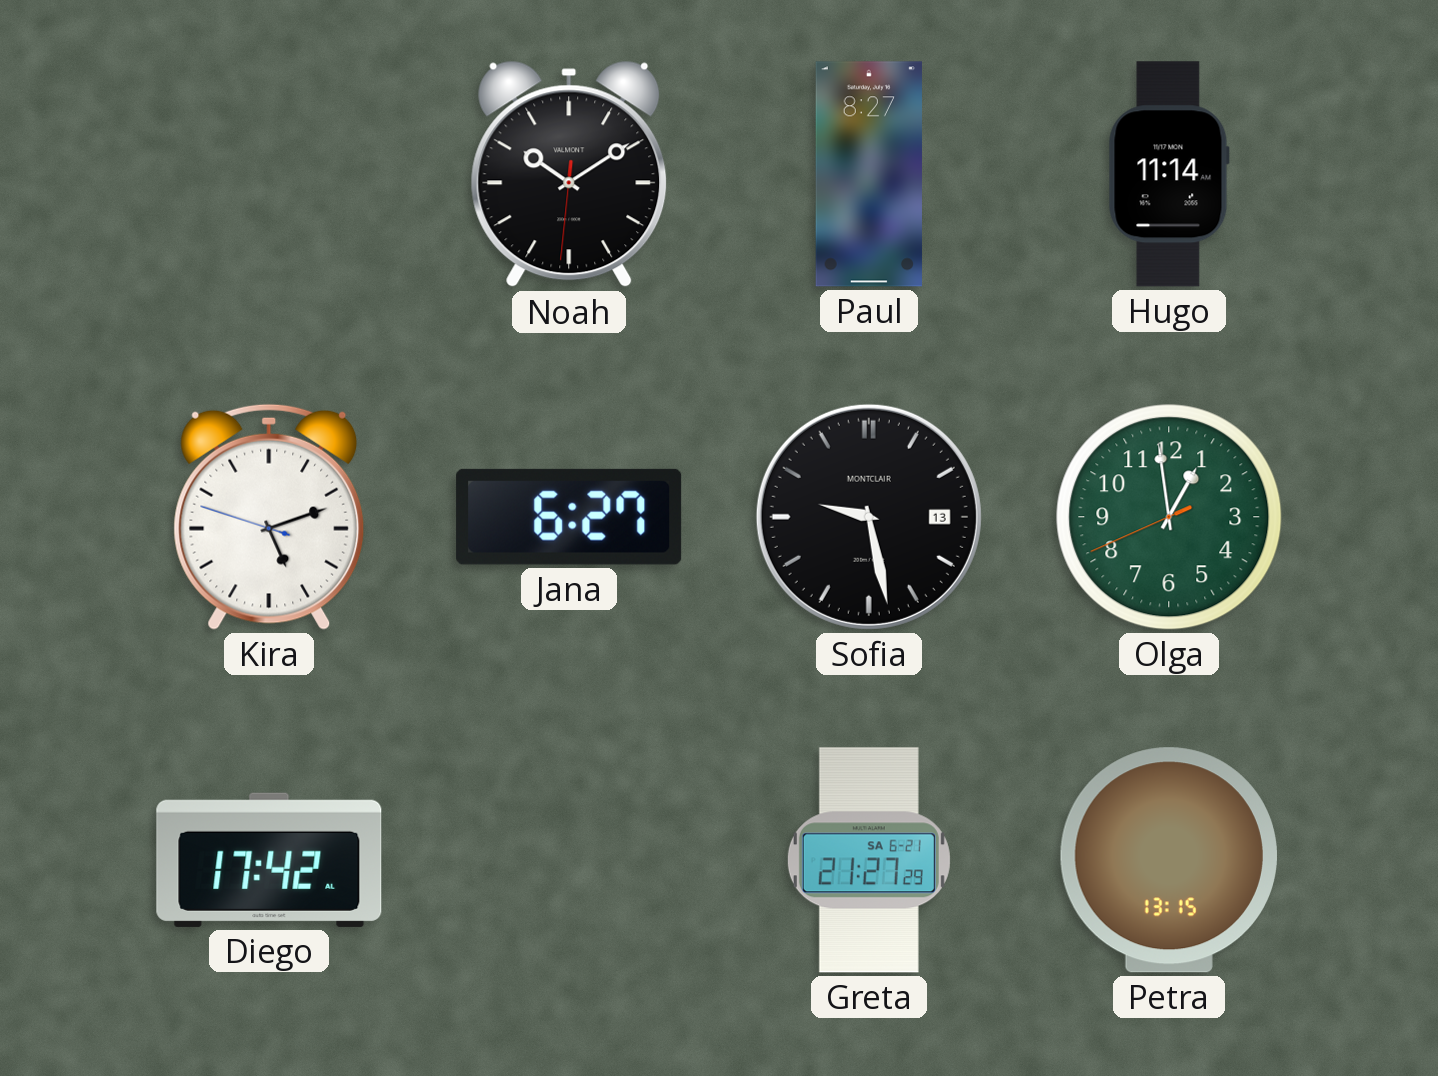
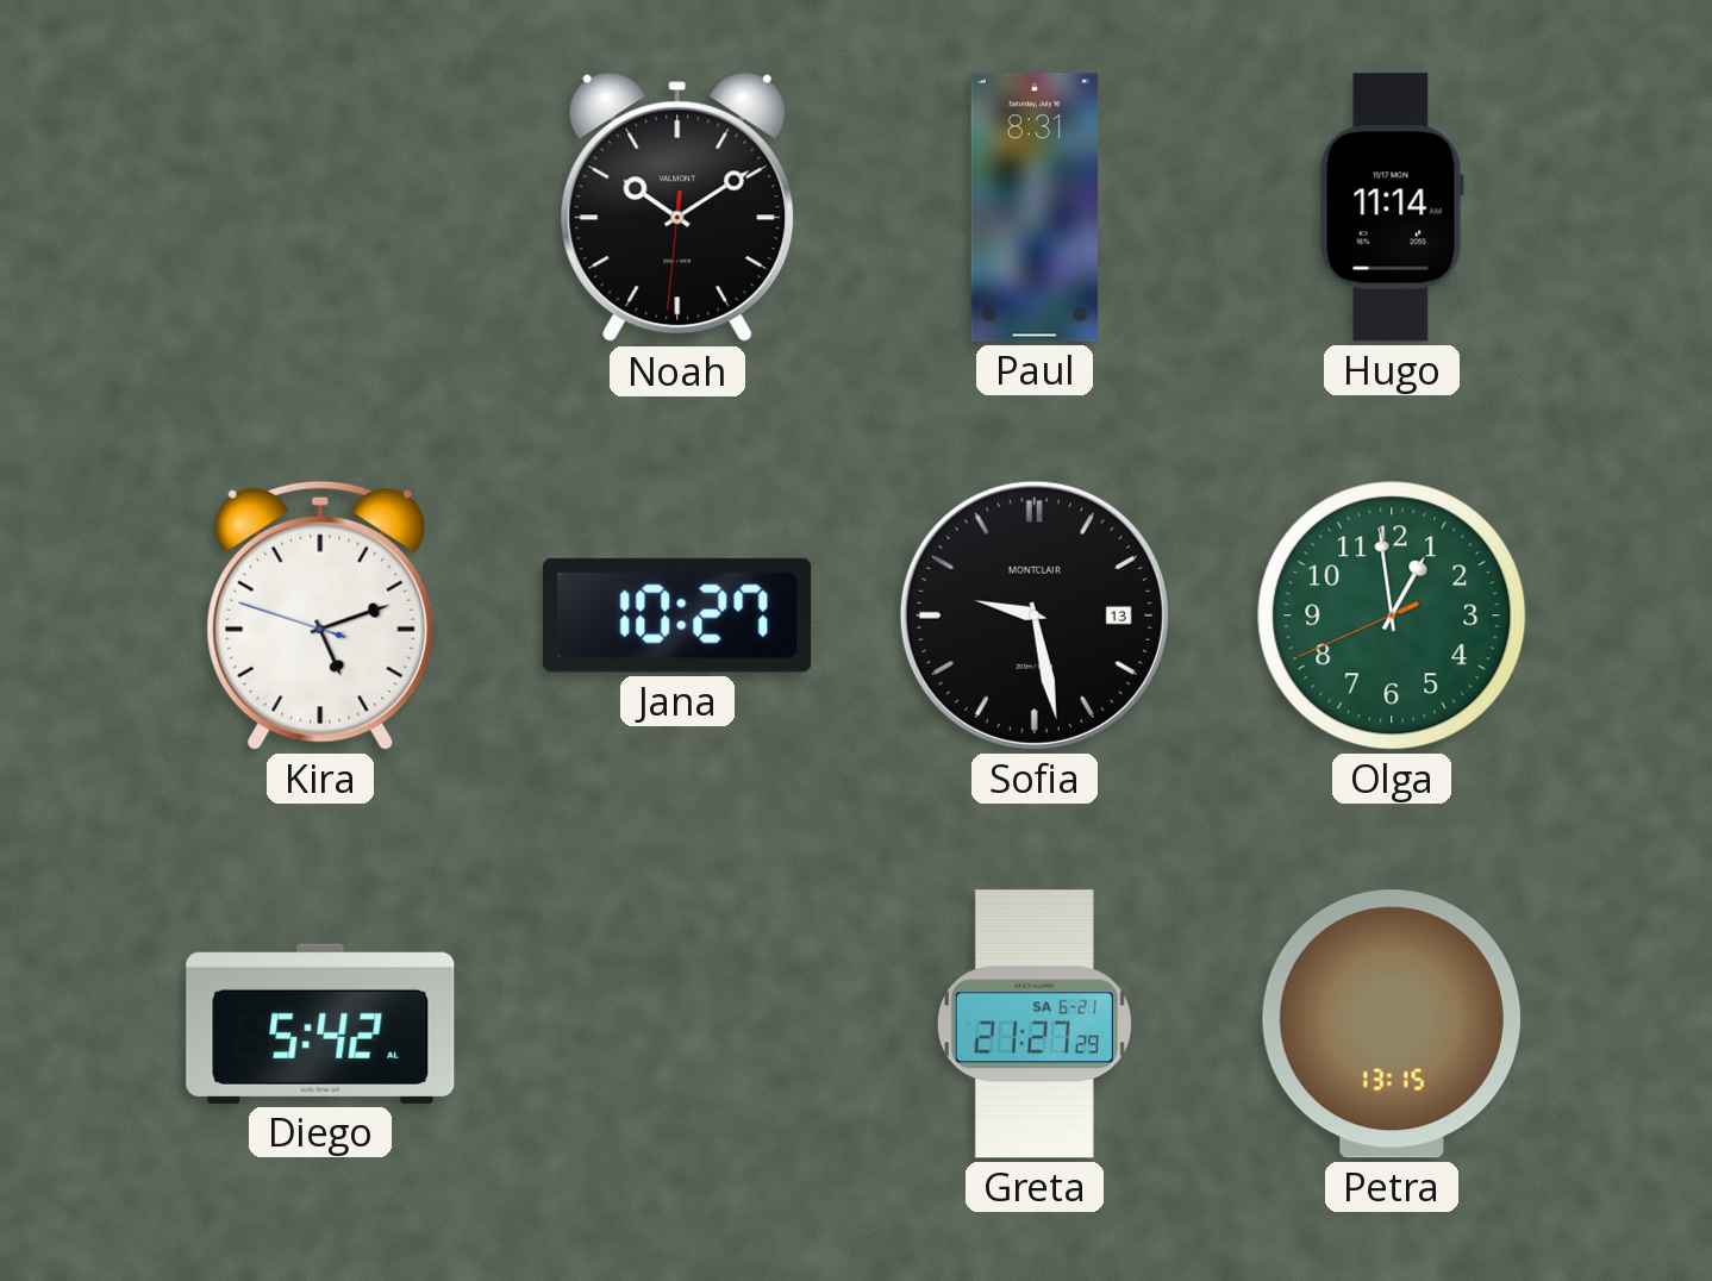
Paul: 8:27 -> 8:31
Jana: 6:27 -> 10:27
Diego: 17:42 -> 5:42
